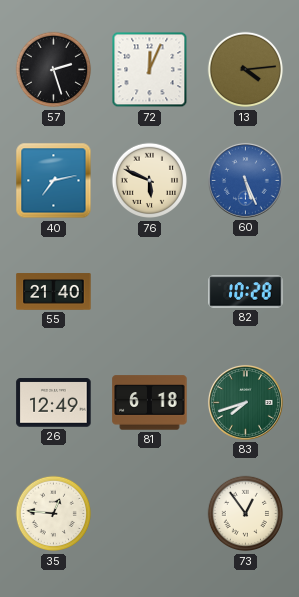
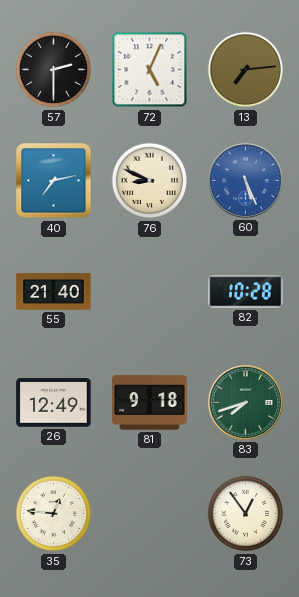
57: 2:27 -> 2:30
72: 12:04 -> 5:04
13: 4:14 -> 7:14
76: 5:49 -> 8:49
81: 6:18 -> 9:18
